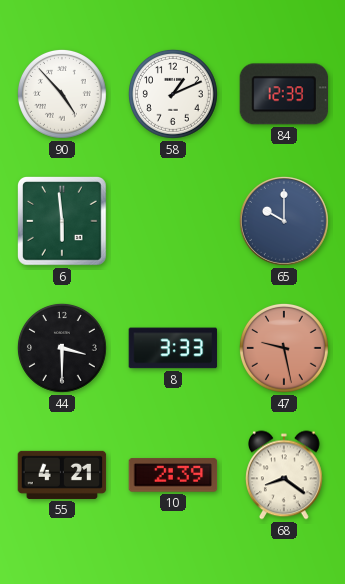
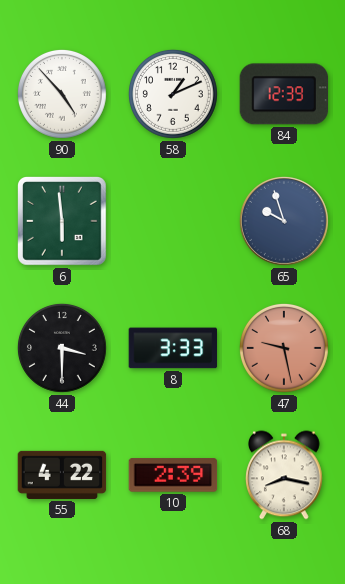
65: 10:00 -> 9:57
55: 4:21 -> 4:22
68: 8:21 -> 8:17
